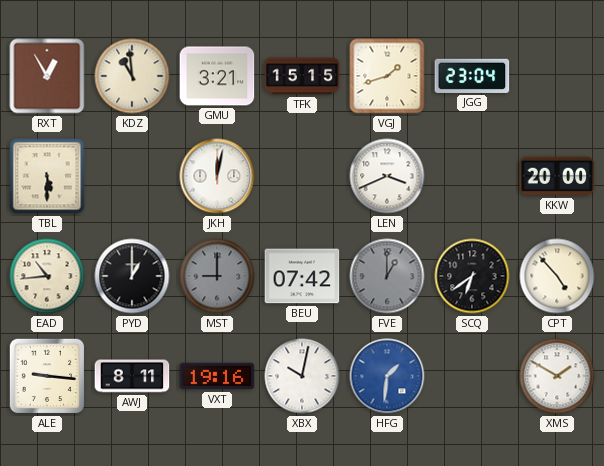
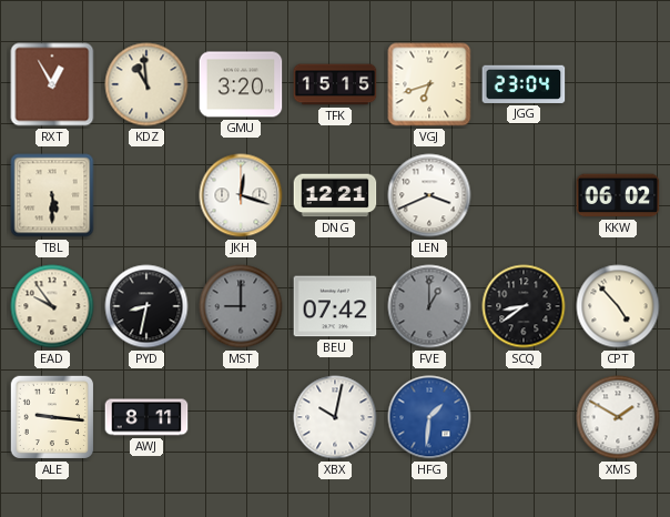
GMU: 3:21 -> 3:20
VGJ: 1:42 -> 6:42
JKH: 12:02 -> 12:18
DNG: none -> 12:21
KKW: 20:00 -> 06:02
EAD: 10:44 -> 9:54
PYD: 1:00 -> 8:32
SCQ: 6:39 -> 8:39
VXT: 19:16 -> none
